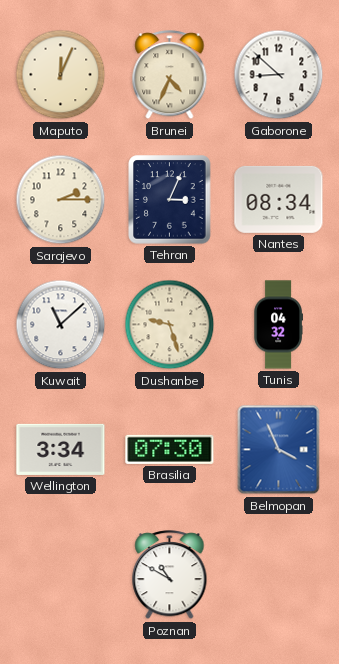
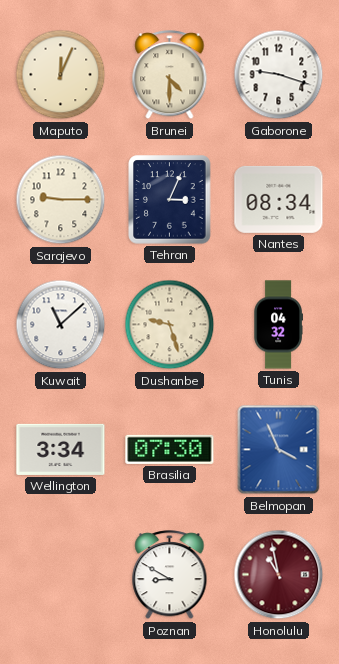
Brunei: 4:34 -> 4:30
Gaborone: 8:52 -> 9:18
Sarajevo: 2:15 -> 9:15
Poznan: 10:50 -> 8:50
Honolulu: none -> 10:58
